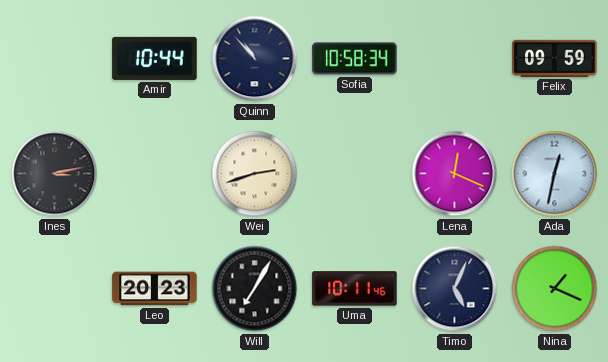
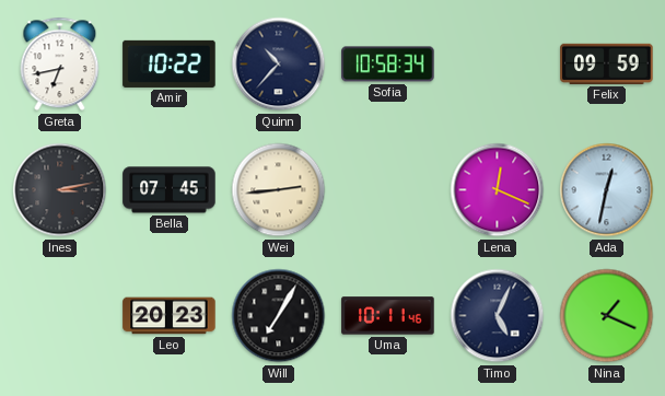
Greta: none -> 6:43
Amir: 10:44 -> 10:22
Quinn: 10:53 -> 10:37
Bella: none -> 07:45
Wei: 2:42 -> 2:44
